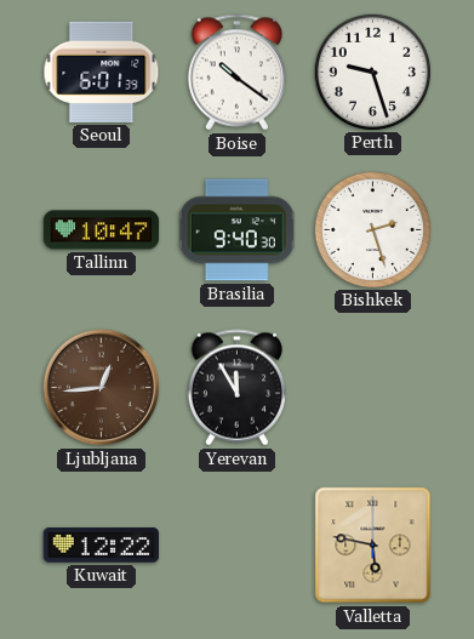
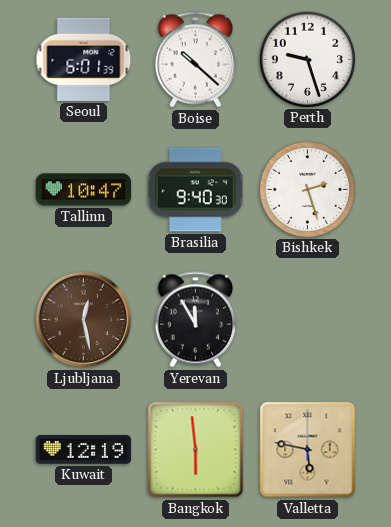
Boise: 10:21 -> 10:22
Ljubljana: 12:44 -> 12:28
Kuwait: 12:22 -> 12:19
Bangkok: none -> 5:59
